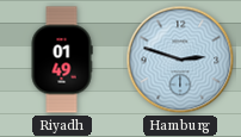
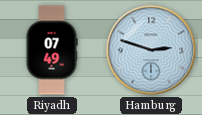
Riyadh: 01:49 -> 07:49
